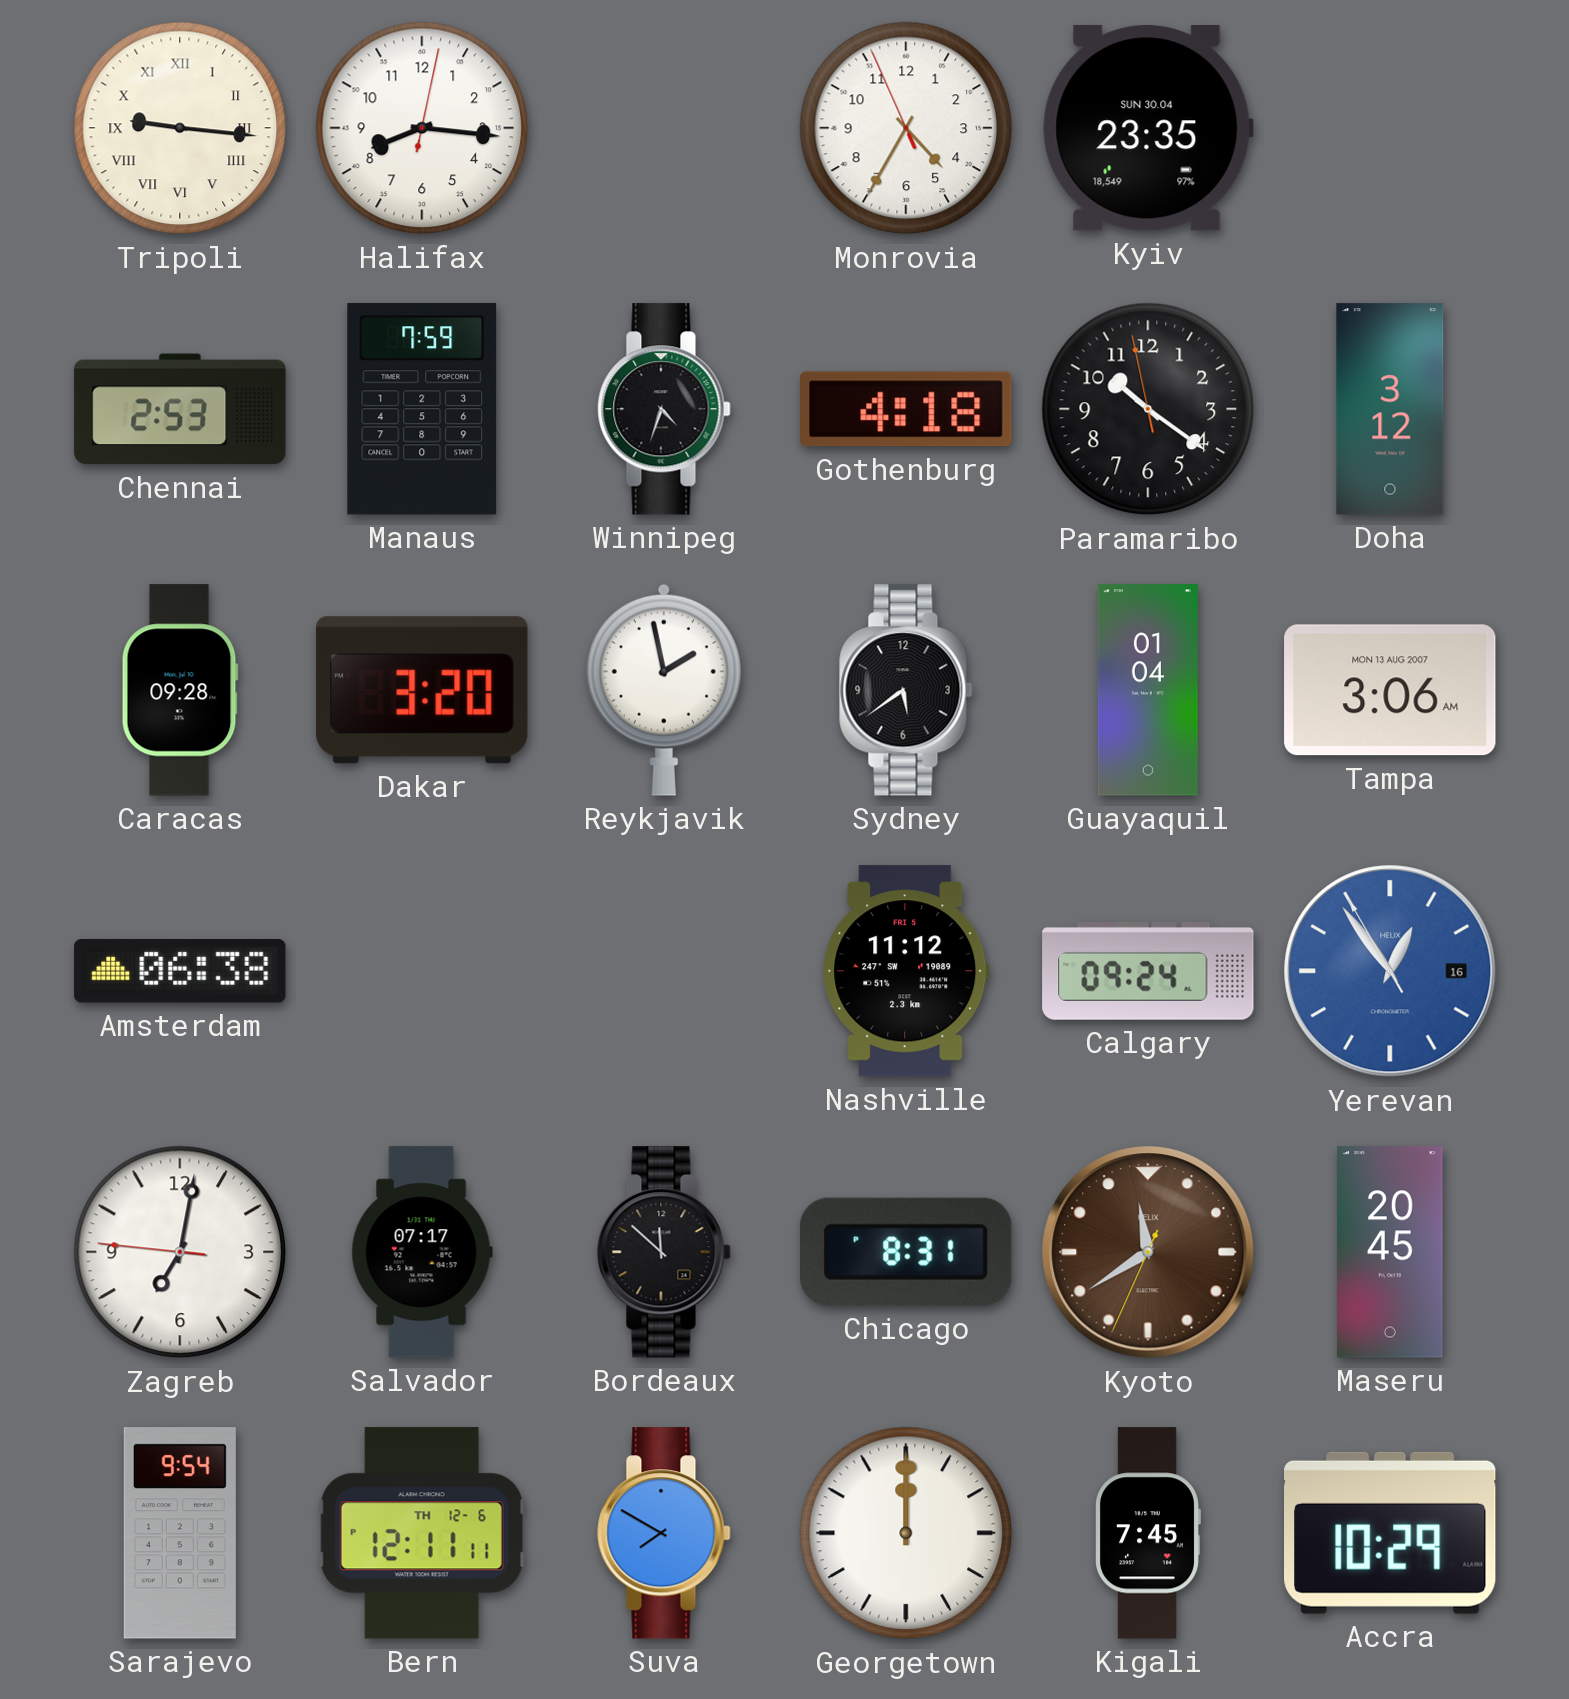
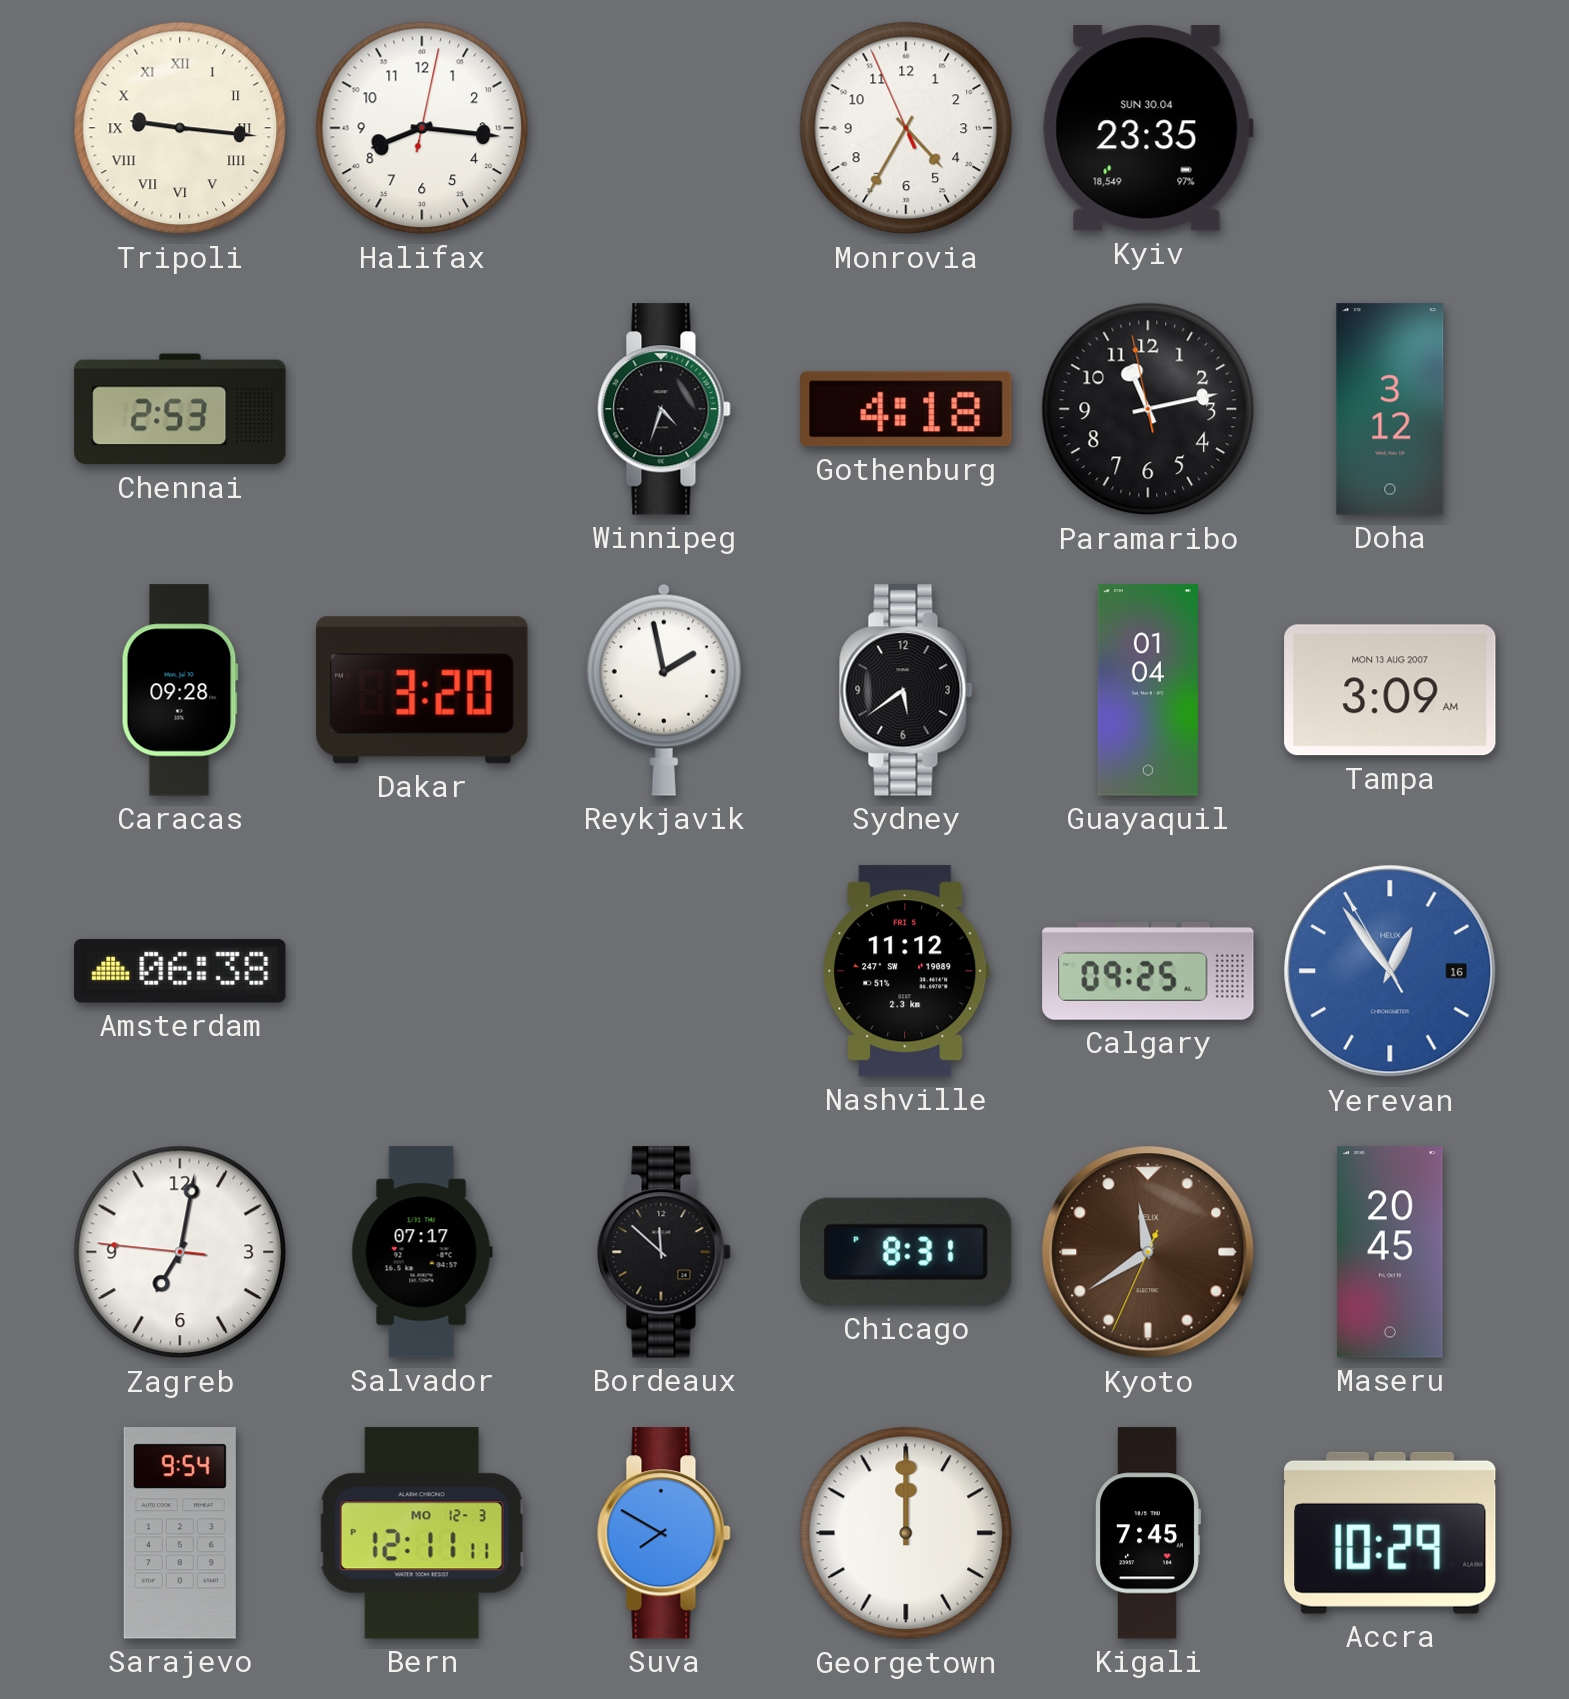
Manaus: 7:59 -> none
Paramaribo: 10:20 -> 11:12
Tampa: 3:06 -> 3:09
Calgary: 09:24 -> 09:25
Bern date: TH 12-6 -> MO 12-3
